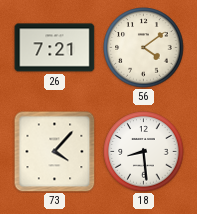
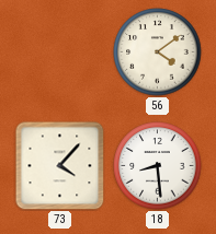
26: 7:21 -> none
